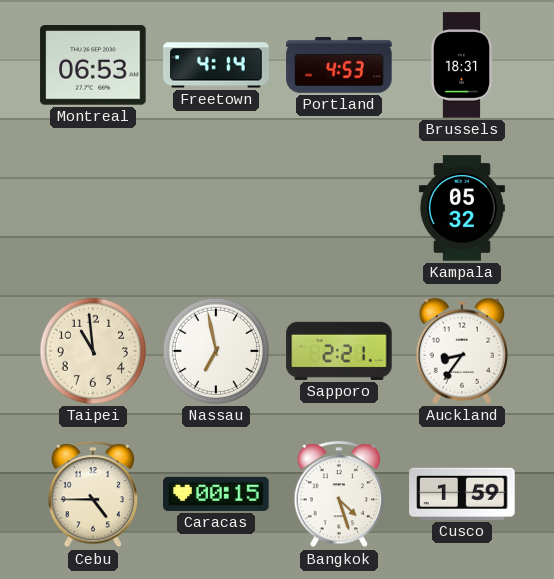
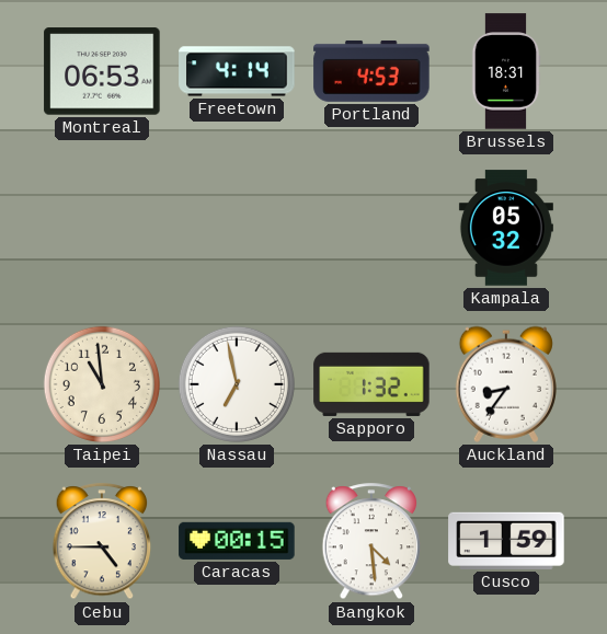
Sapporo: 2:21 -> 1:32
Bangkok: 4:27 -> 4:29
